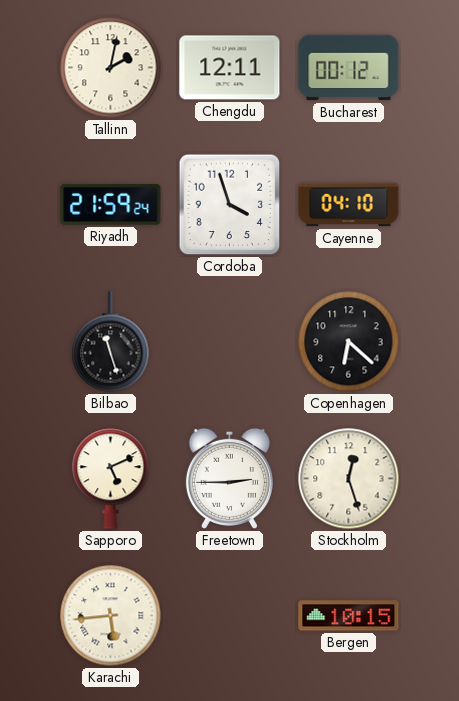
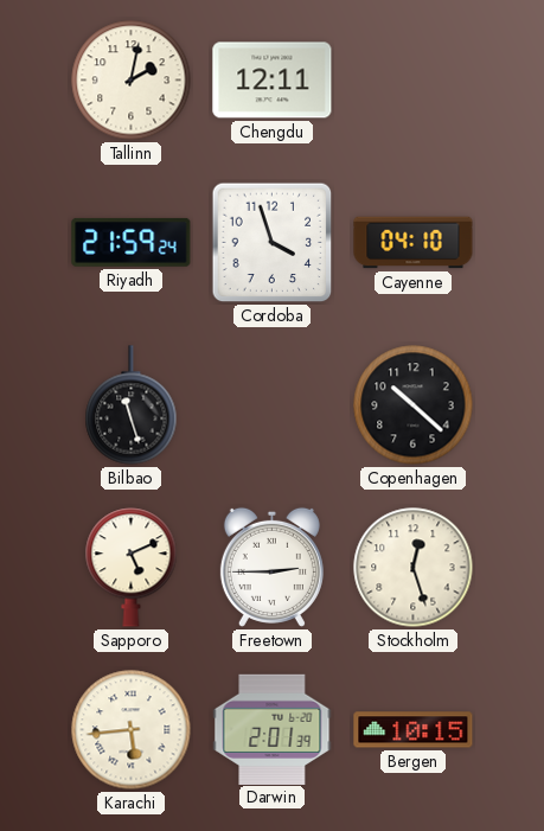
Bucharest: 00:12 -> none
Copenhagen: 6:22 -> 10:22
Darwin: none -> 2:01
